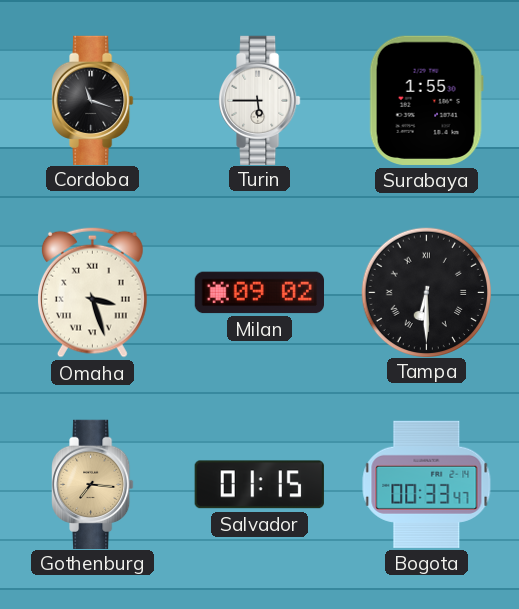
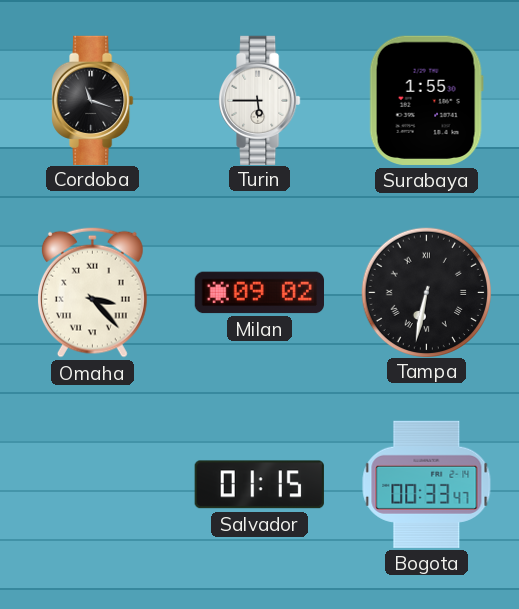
Omaha: 3:27 -> 3:23
Tampa: 6:30 -> 6:32
Gothenburg: 7:16 -> none
